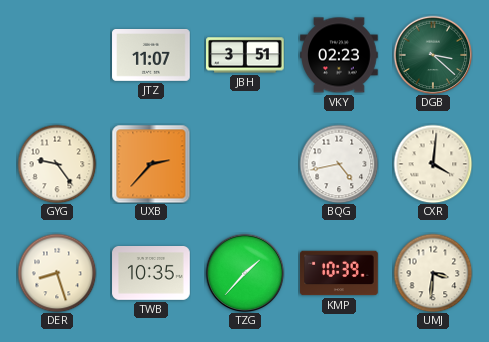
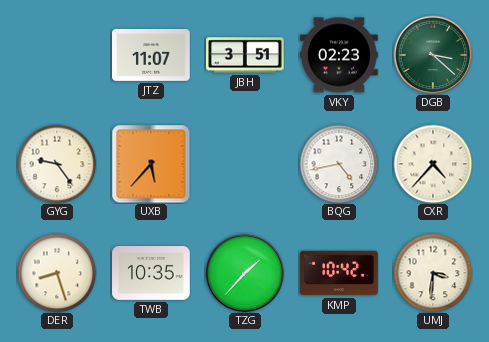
UXB: 2:37 -> 5:37
CXR: 4:01 -> 4:37
KMP: 10:39 -> 10:42
